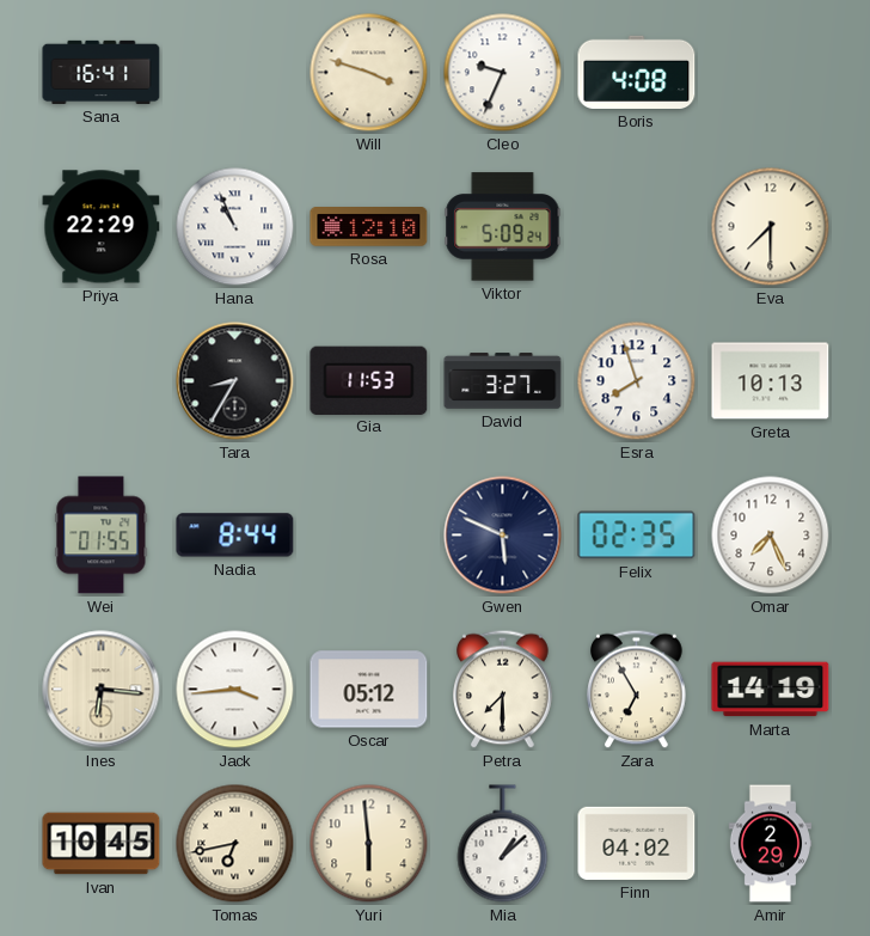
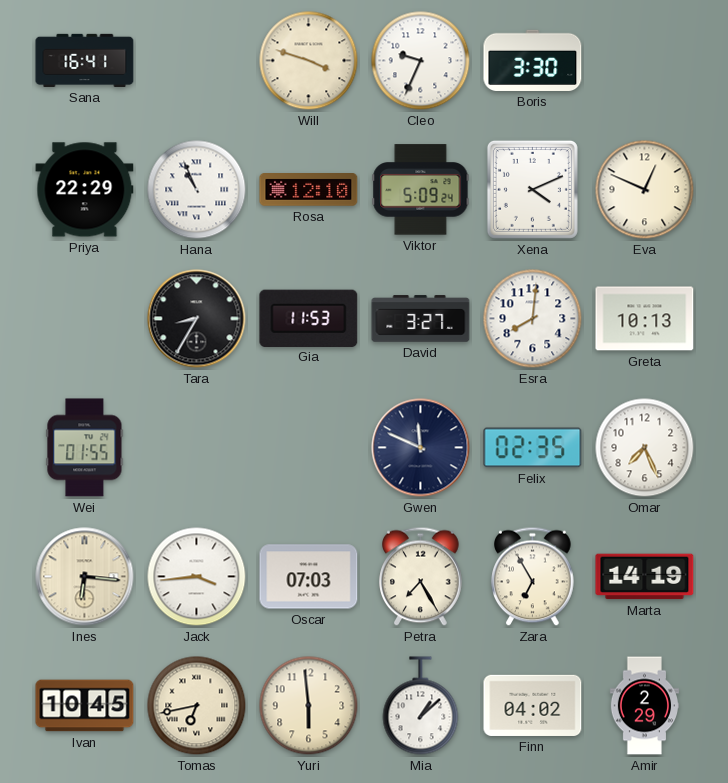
Boris: 4:08 -> 3:30
Xena: none -> 4:11
Eva: 7:30 -> 12:49
Esra: 7:57 -> 8:01
Nadia: 8:44 -> none
Gwen: 5:49 -> 11:49
Oscar: 05:12 -> 07:03
Petra: 7:30 -> 7:25
